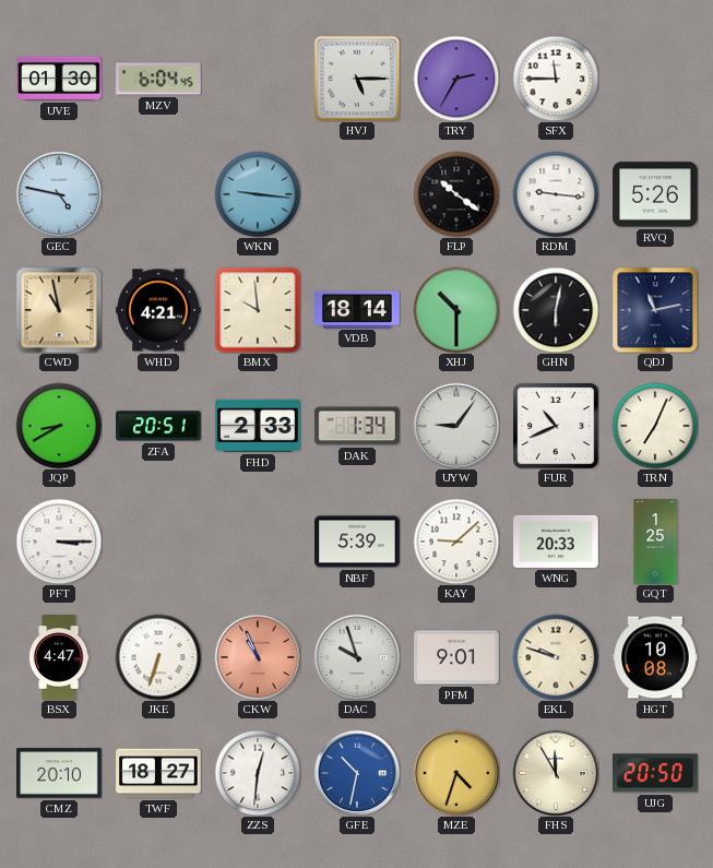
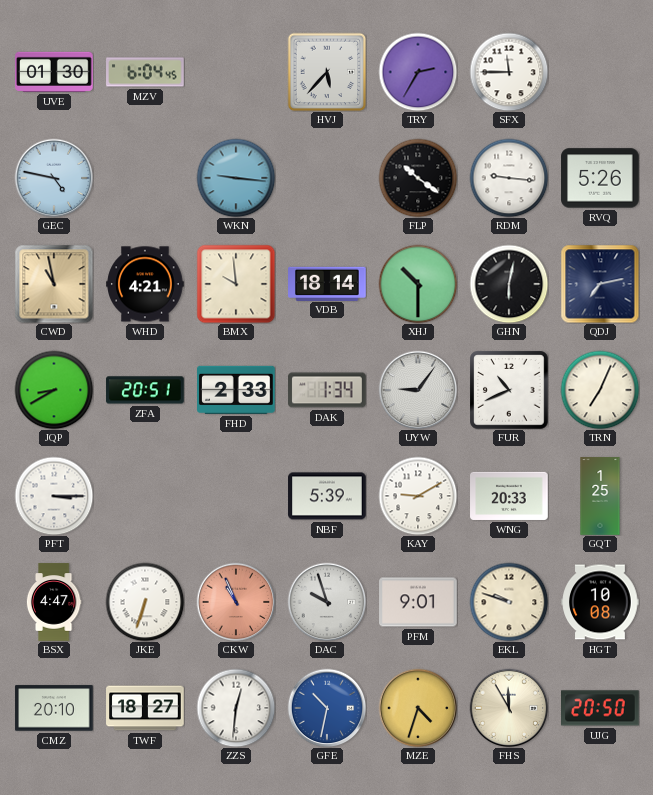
HVJ: 5:15 -> 5:37
QDJ: 11:13 -> 7:13
KAY: 9:08 -> 9:10
